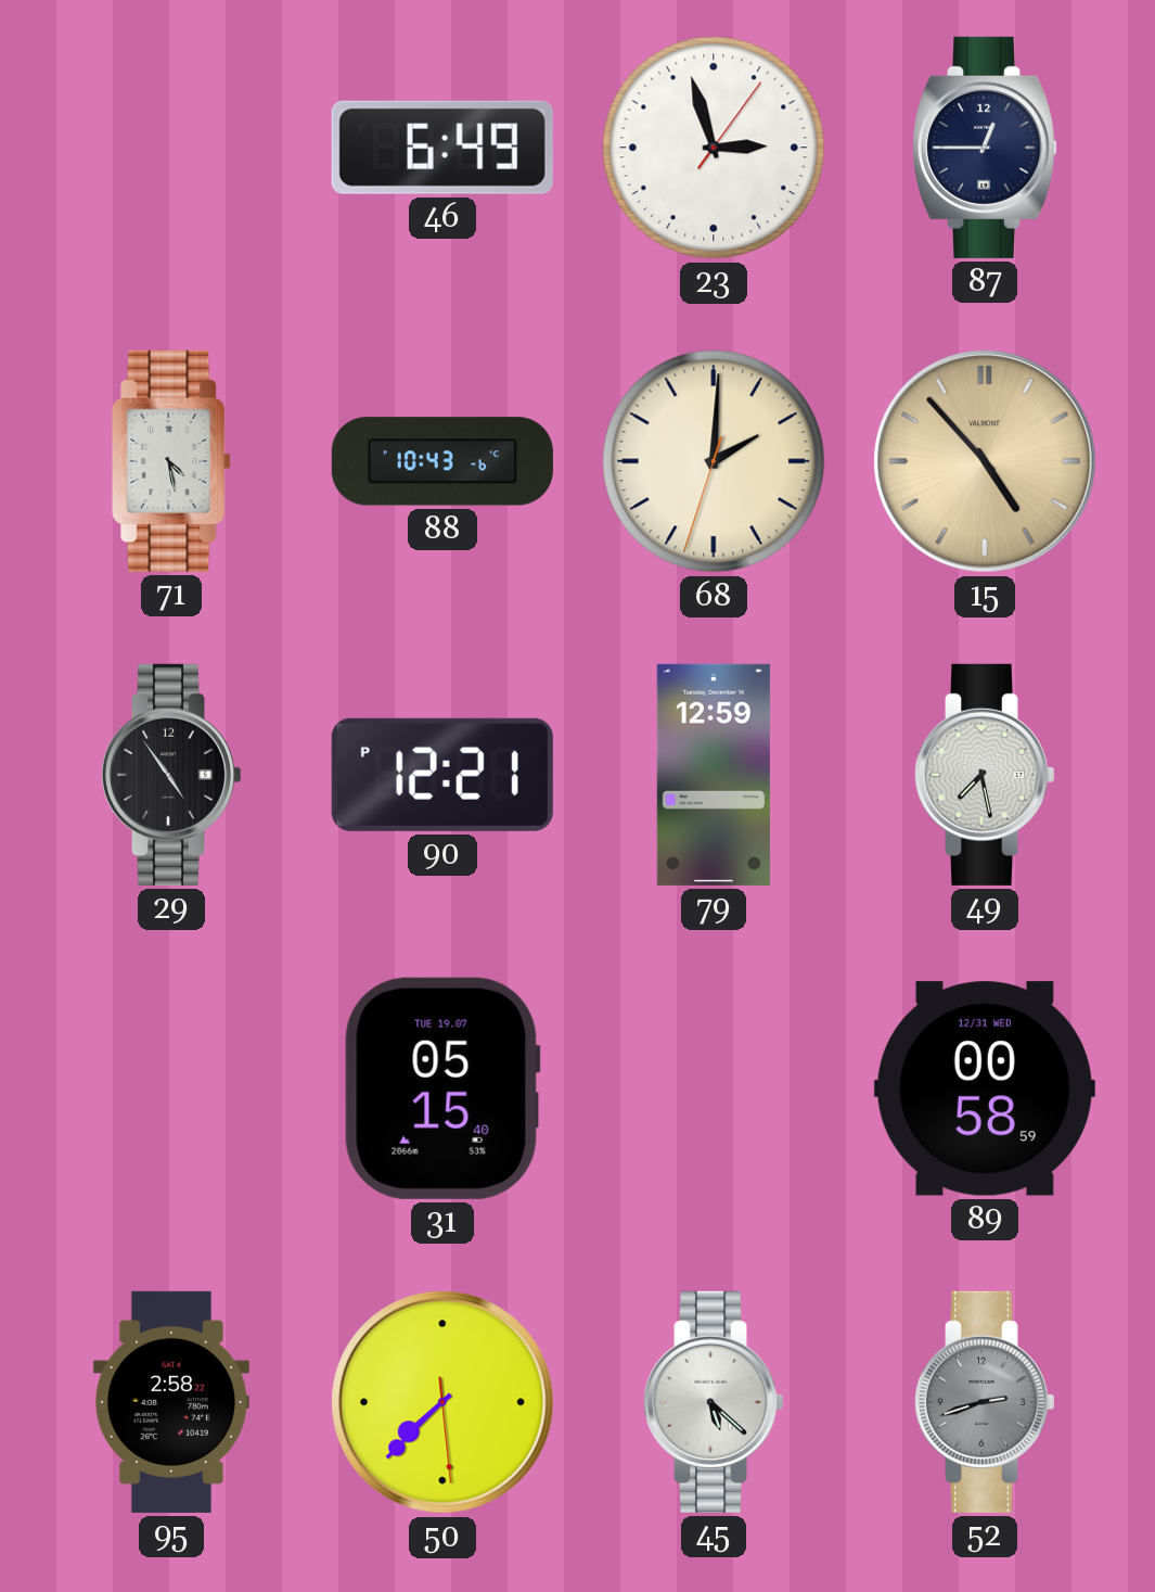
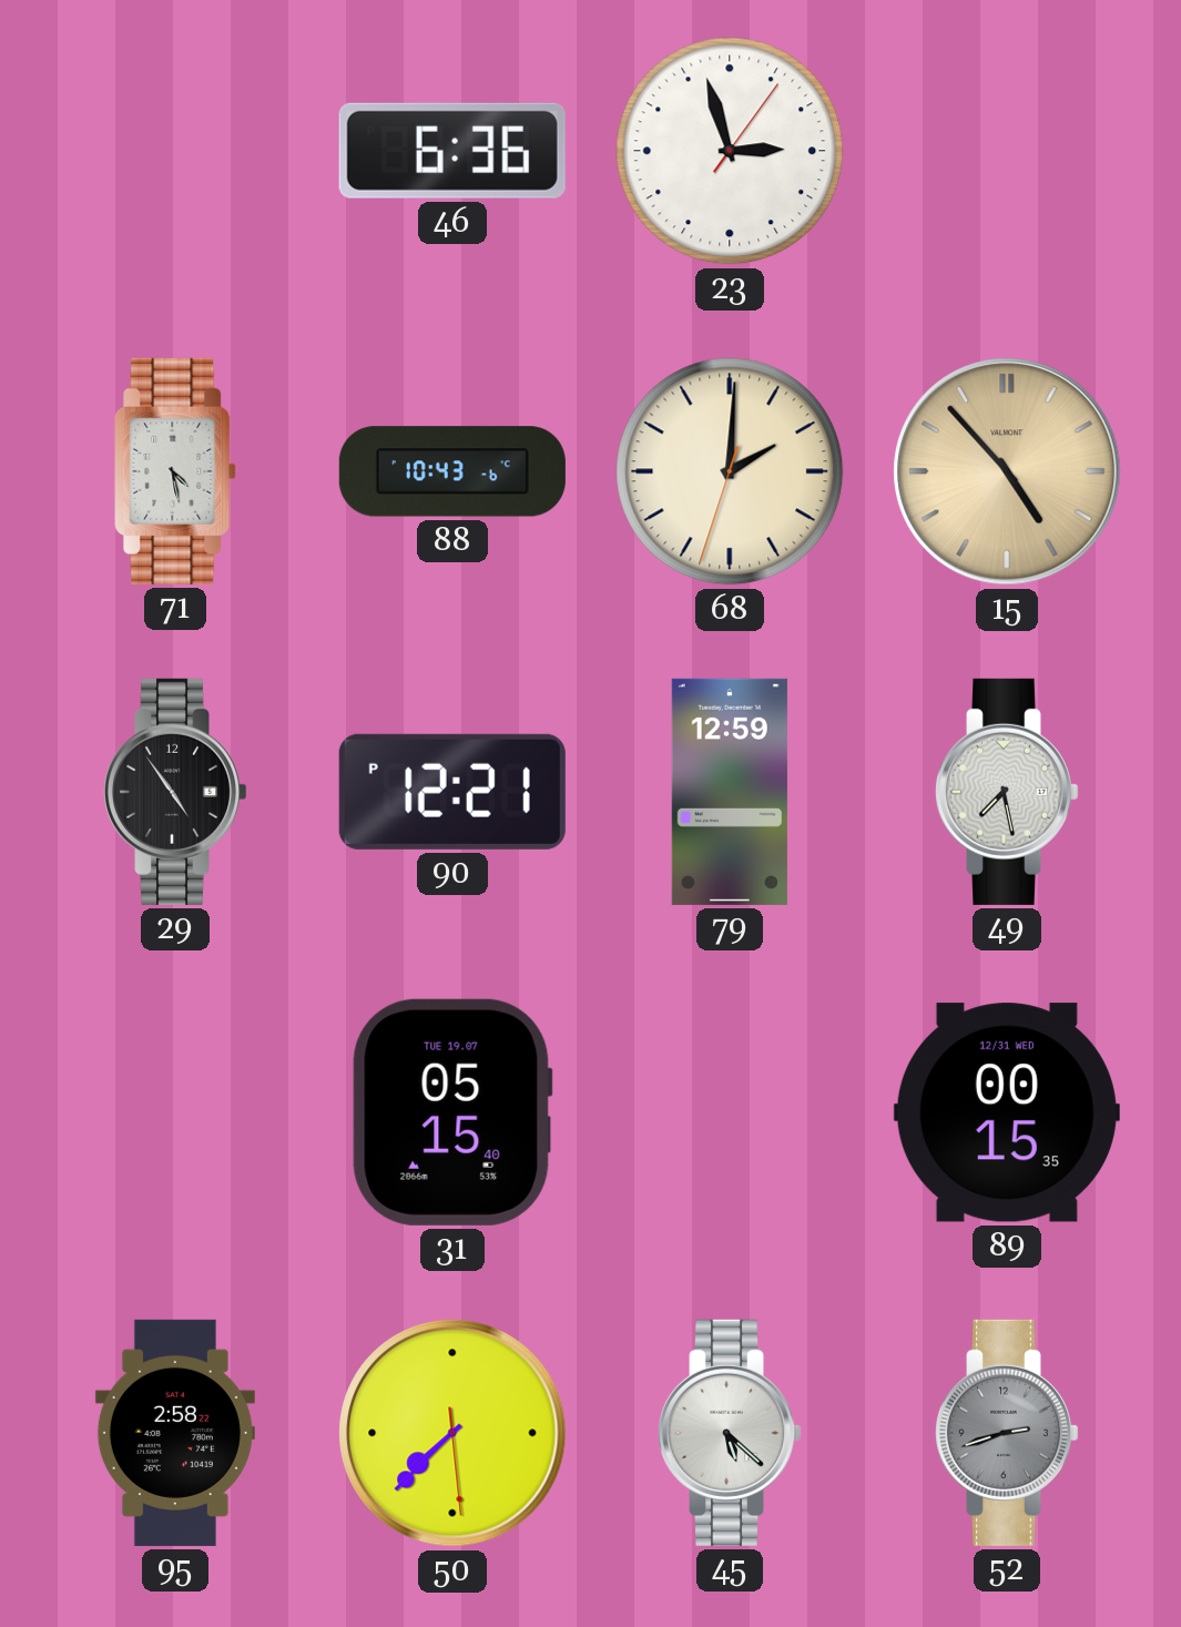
46: 6:49 -> 6:36
87: 12:45 -> none
89: 00:58 -> 00:15
